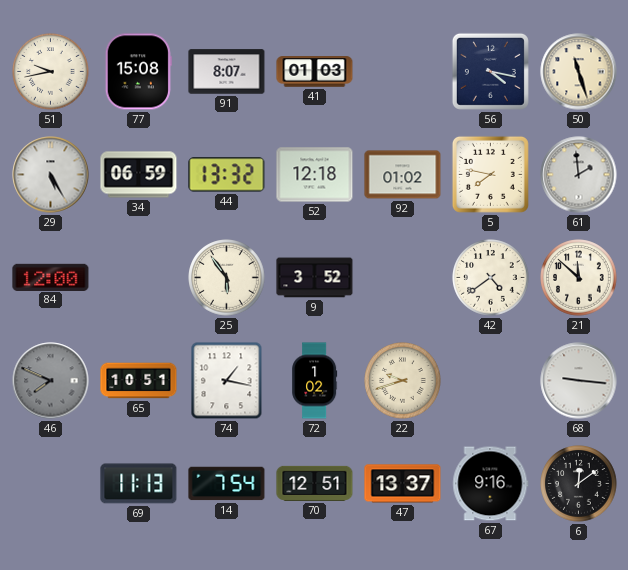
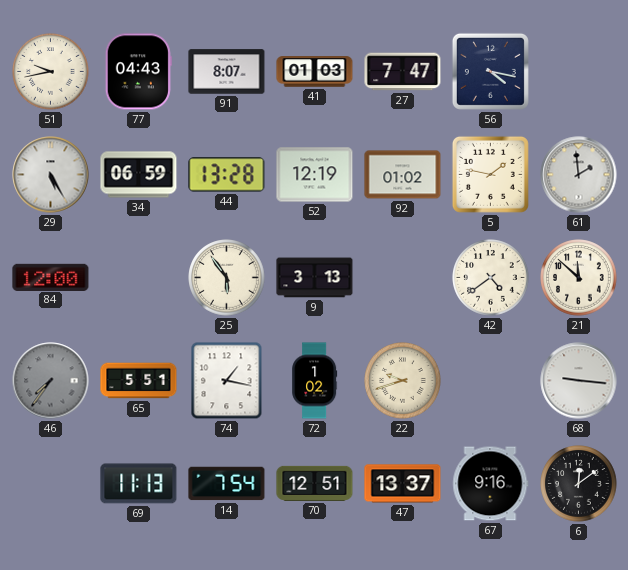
77: 15:08 -> 04:43
27: none -> 7:47
50: 11:27 -> none
44: 13:32 -> 13:28
52: 12:18 -> 12:19
5: 7:47 -> 1:47
9: 3:52 -> 3:13
46: 7:49 -> 7:36
65: 10:51 -> 5:51
